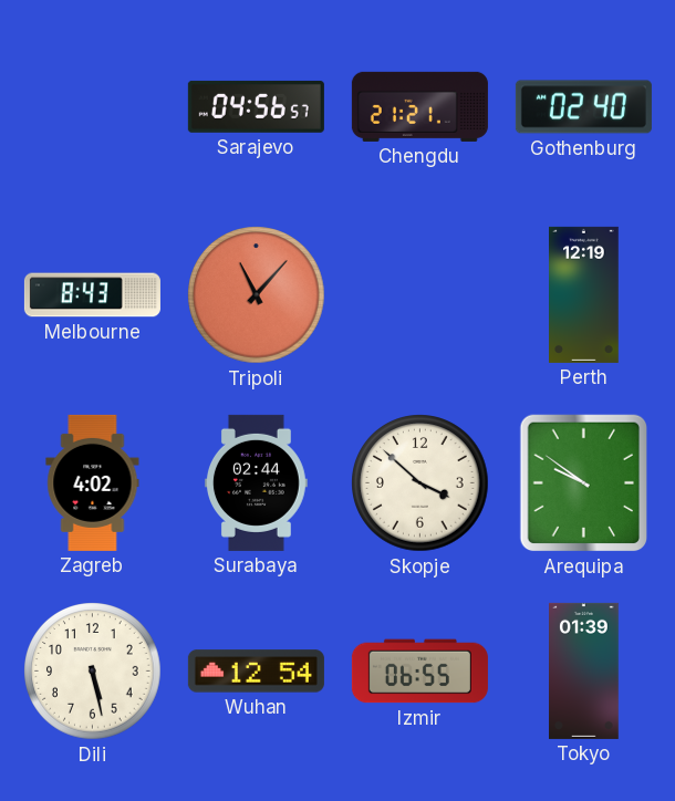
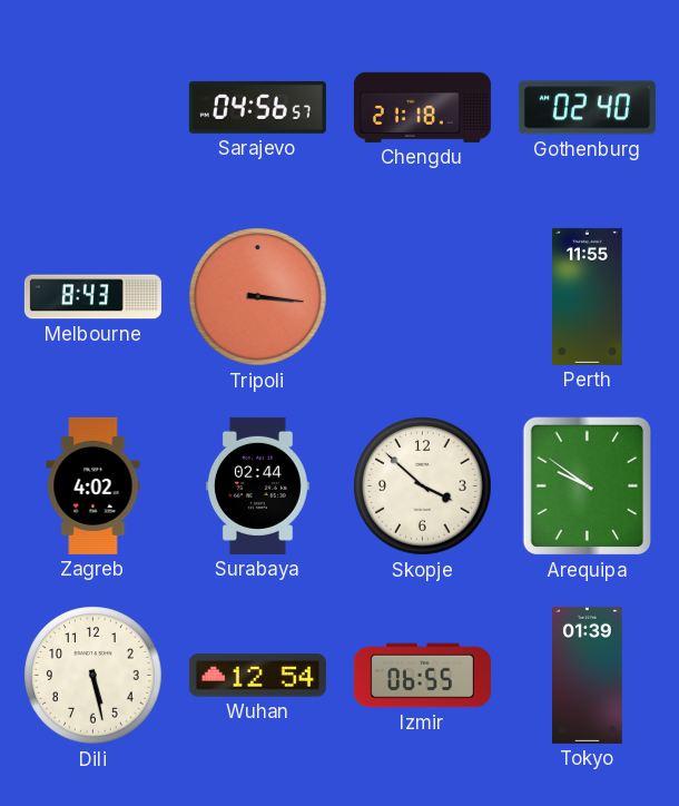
Chengdu: 21:21 -> 21:18
Tripoli: 11:07 -> 3:16
Perth: 12:19 -> 11:55
